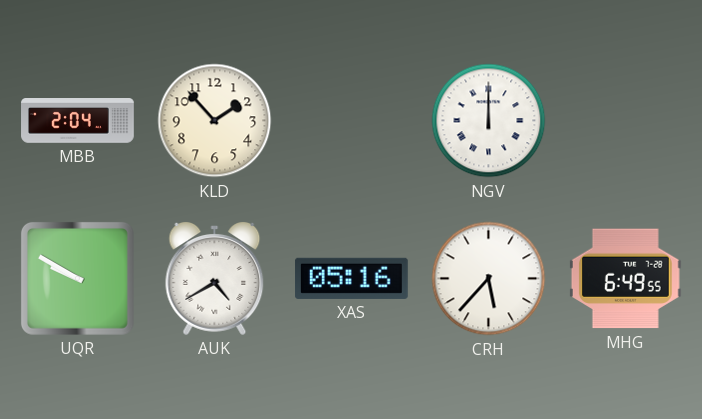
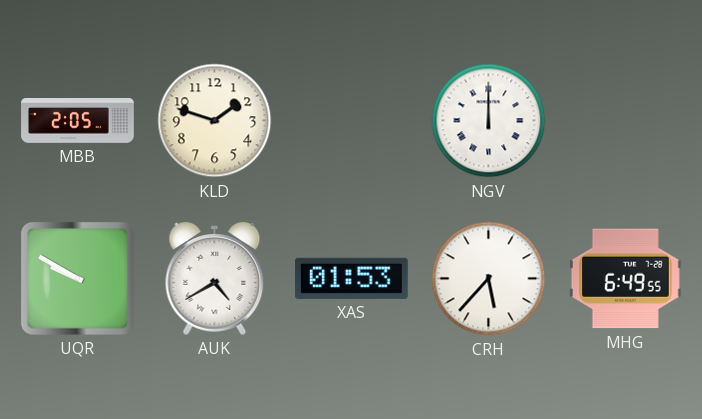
MBB: 2:04 -> 2:05
KLD: 1:53 -> 1:48
XAS: 05:16 -> 01:53
